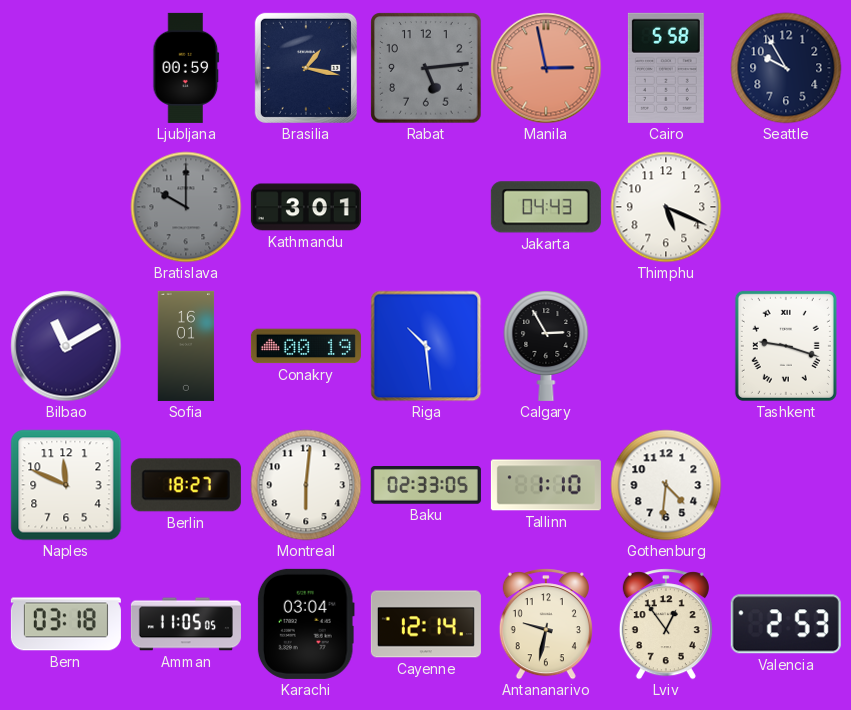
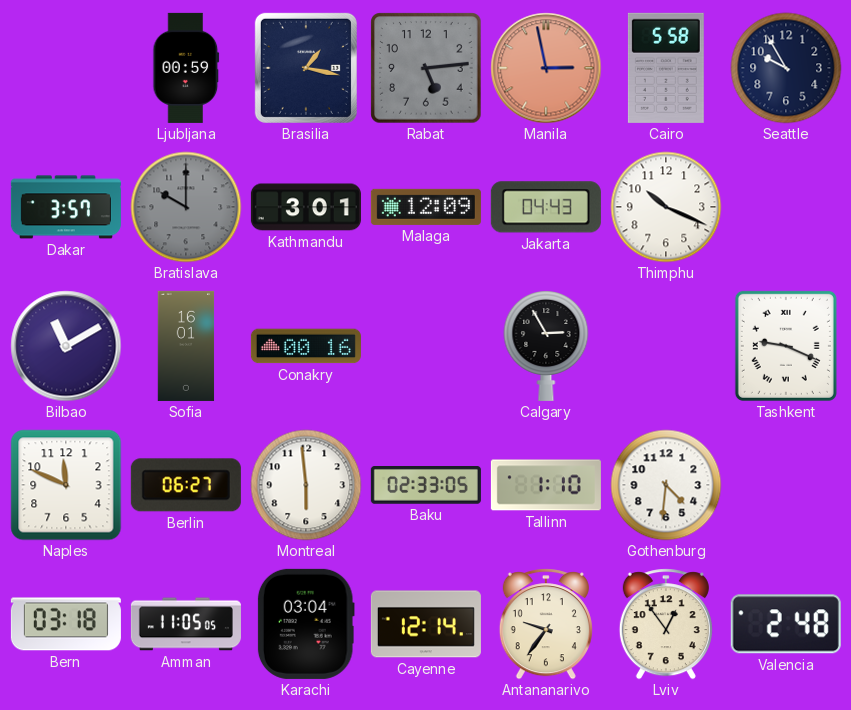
Dakar: none -> 3:57
Malaga: none -> 12:09
Thimphu: 5:19 -> 10:19
Conakry: 00:19 -> 00:16
Riga: 10:29 -> none
Tashkent: 9:18 -> 9:19
Berlin: 18:27 -> 06:27
Montreal: 6:01 -> 5:59
Antananarivo: 9:32 -> 9:36
Valencia: 2:53 -> 2:48
